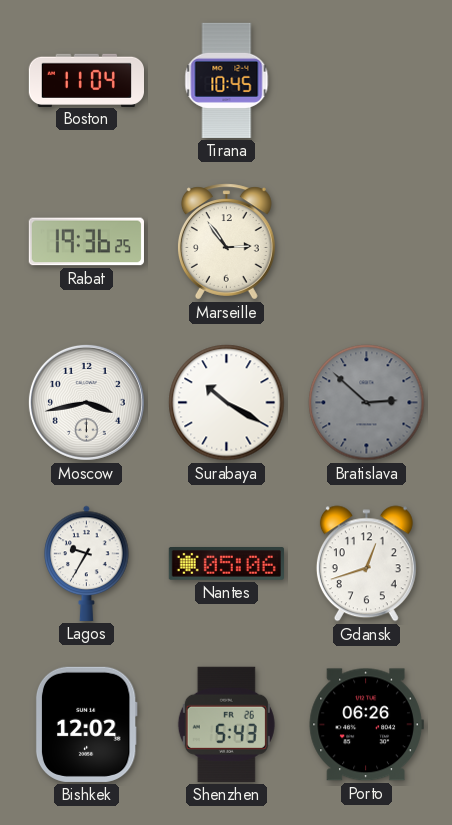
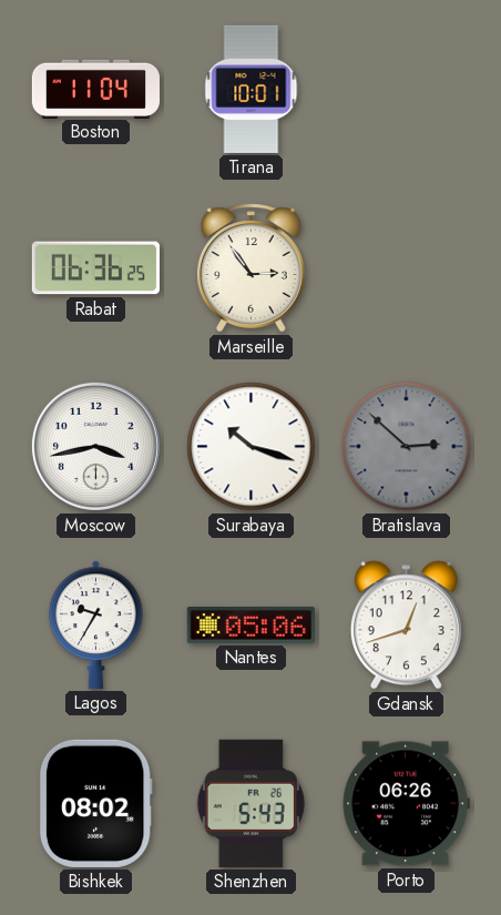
Tirana: 10:45 -> 10:01
Rabat: 19:36 -> 06:36
Surabaya: 10:20 -> 10:18
Bishkek: 12:02 -> 08:02
